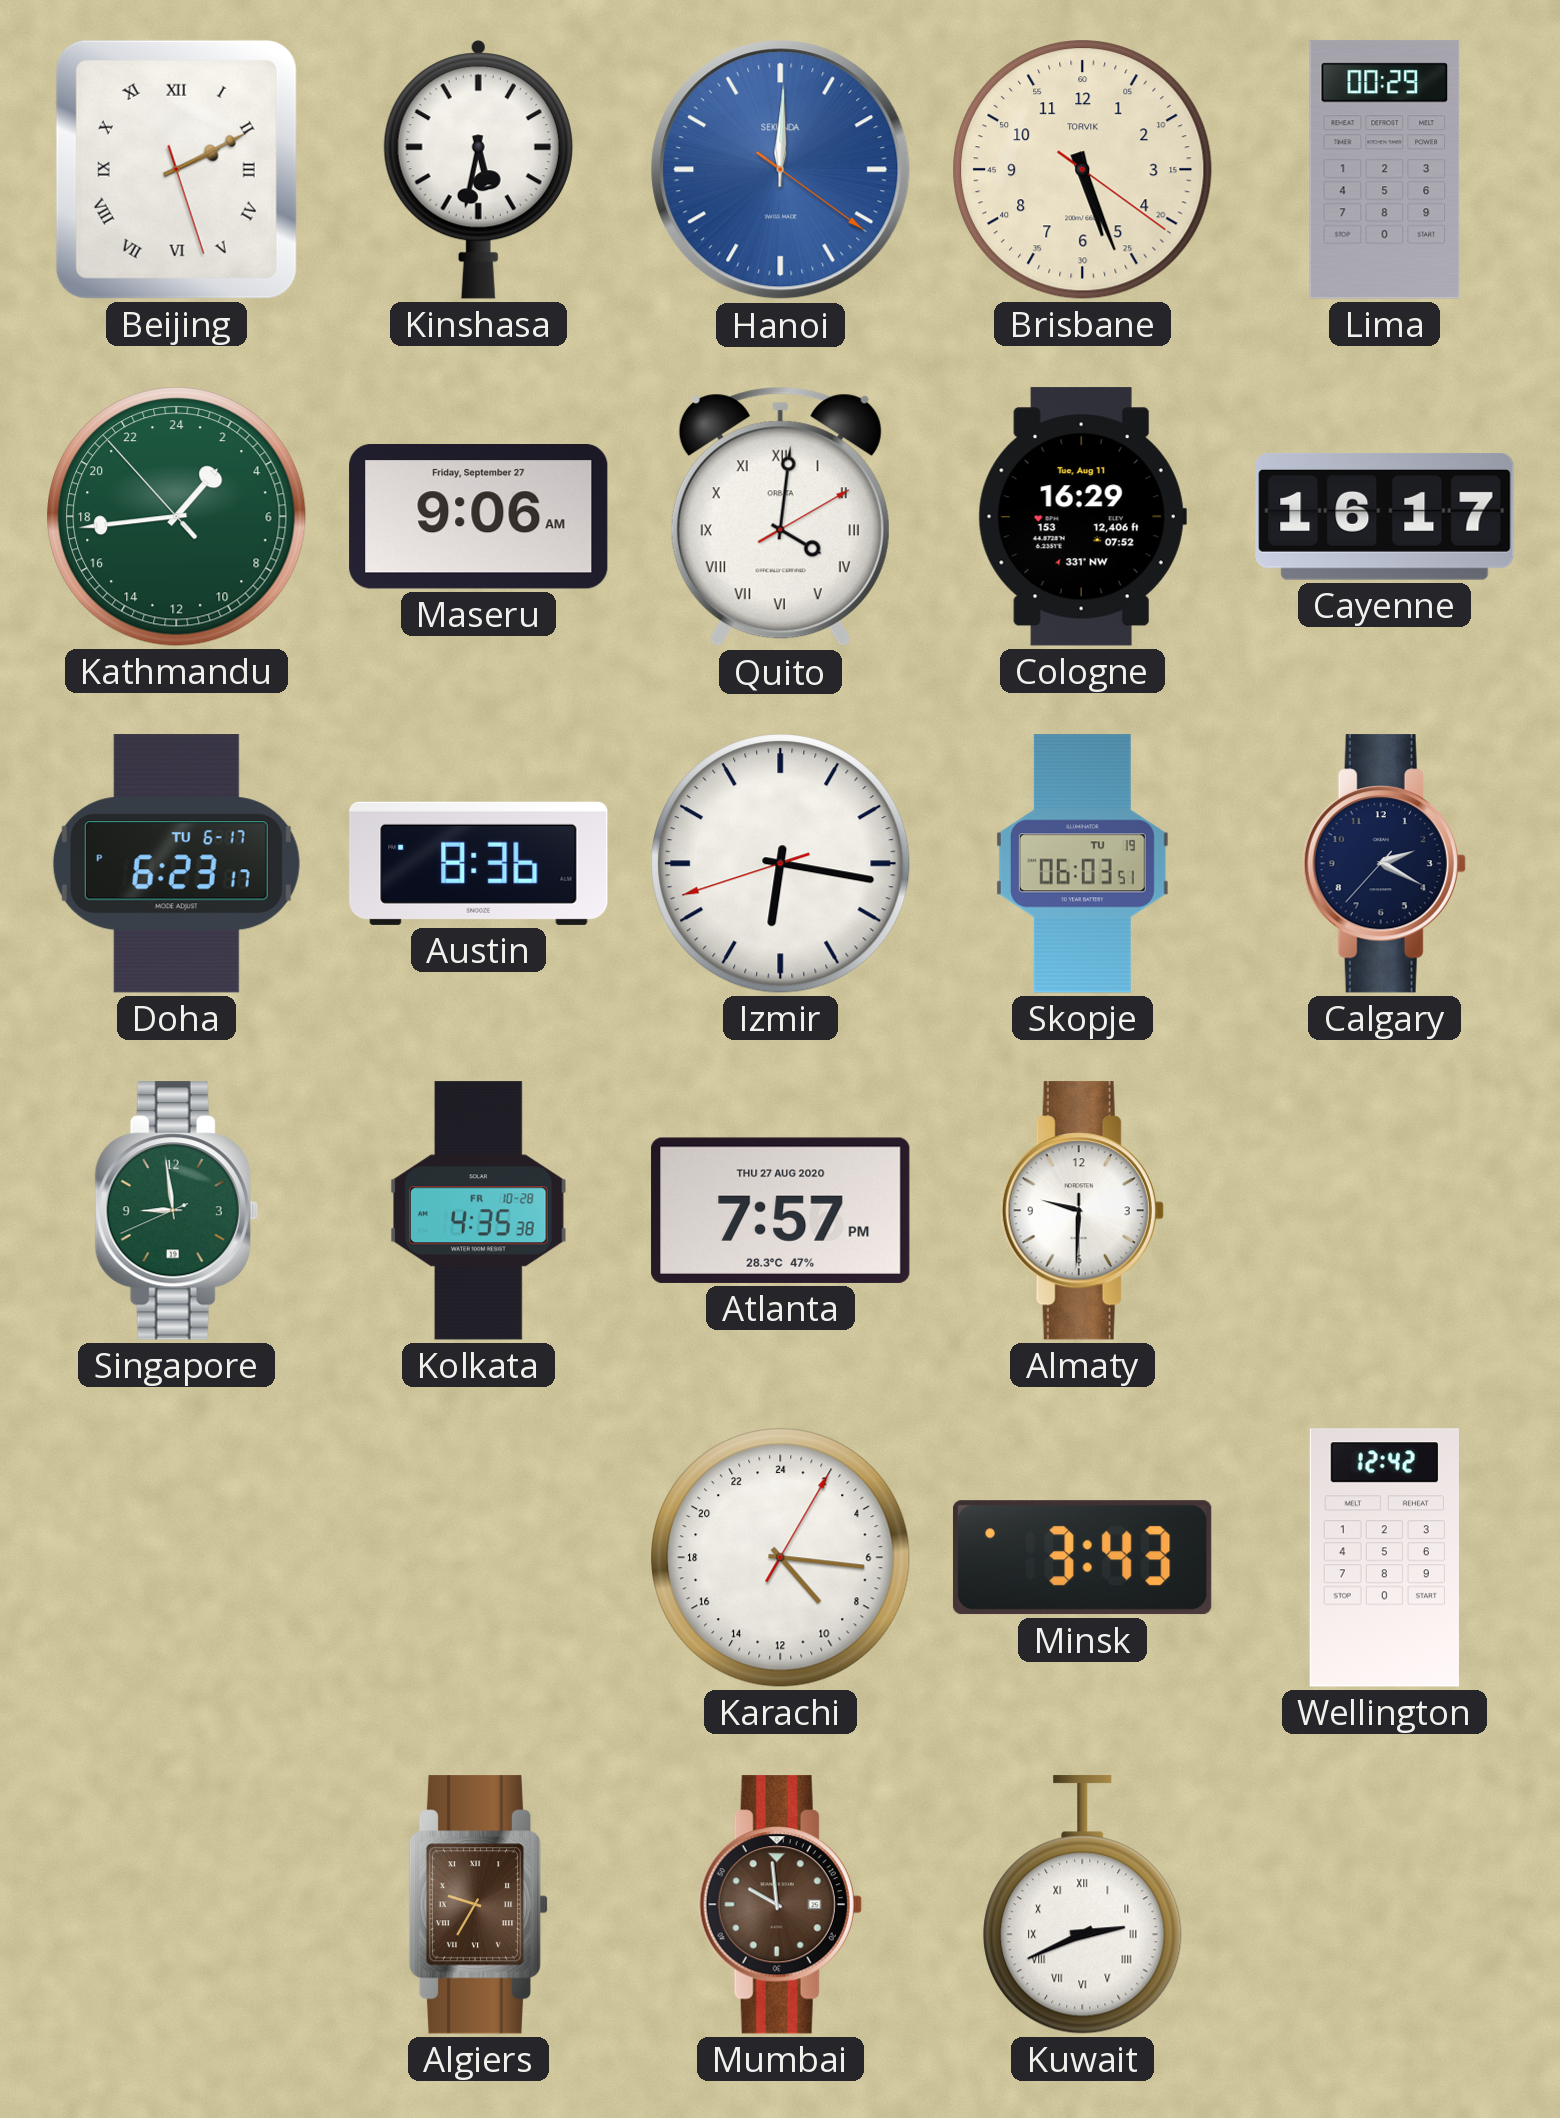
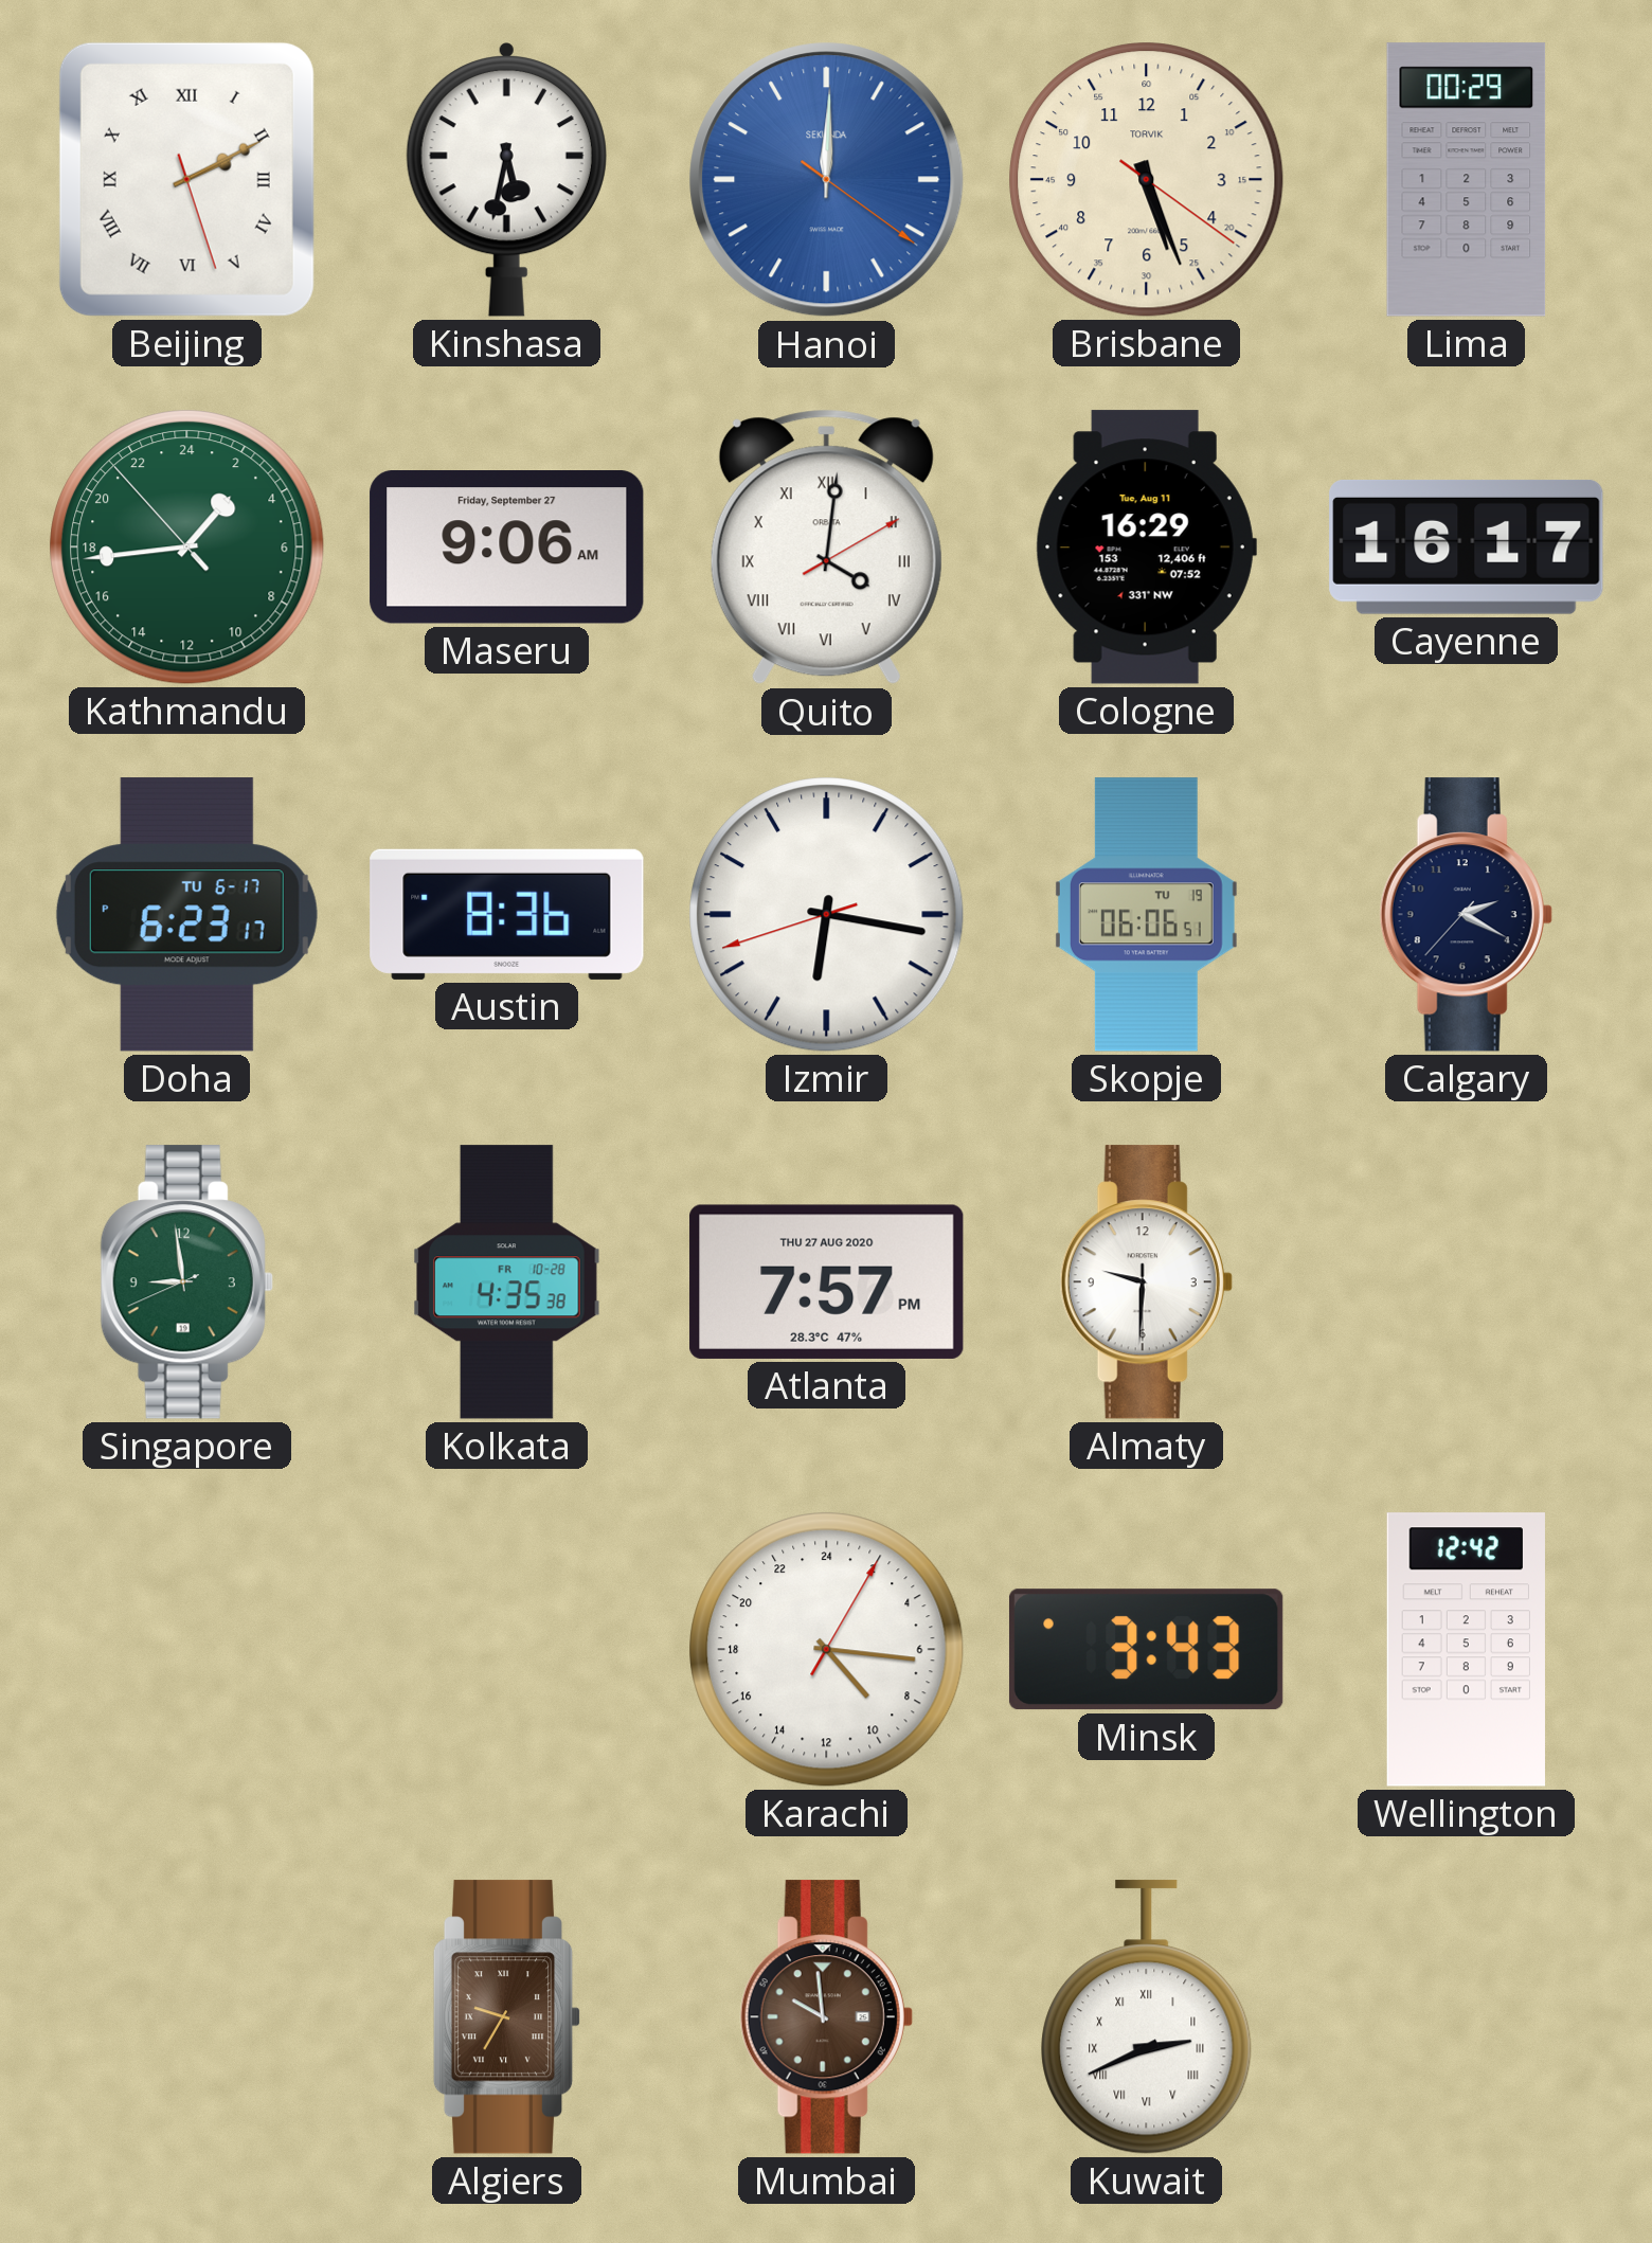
Skopje: 06:03 -> 06:06
